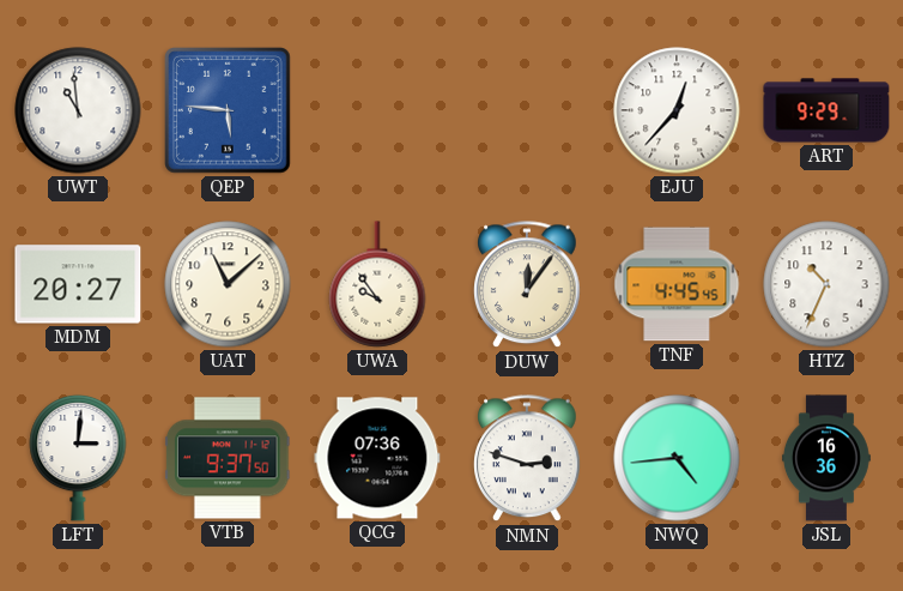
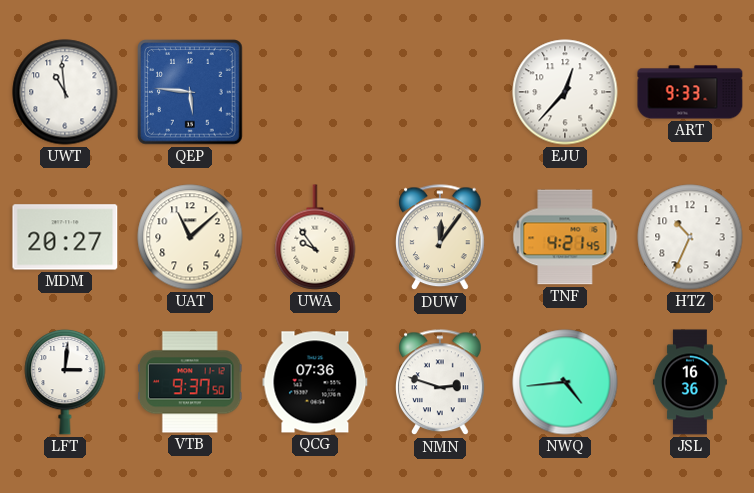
ART: 9:29 -> 9:33
TNF: 4:45 -> 4:21
